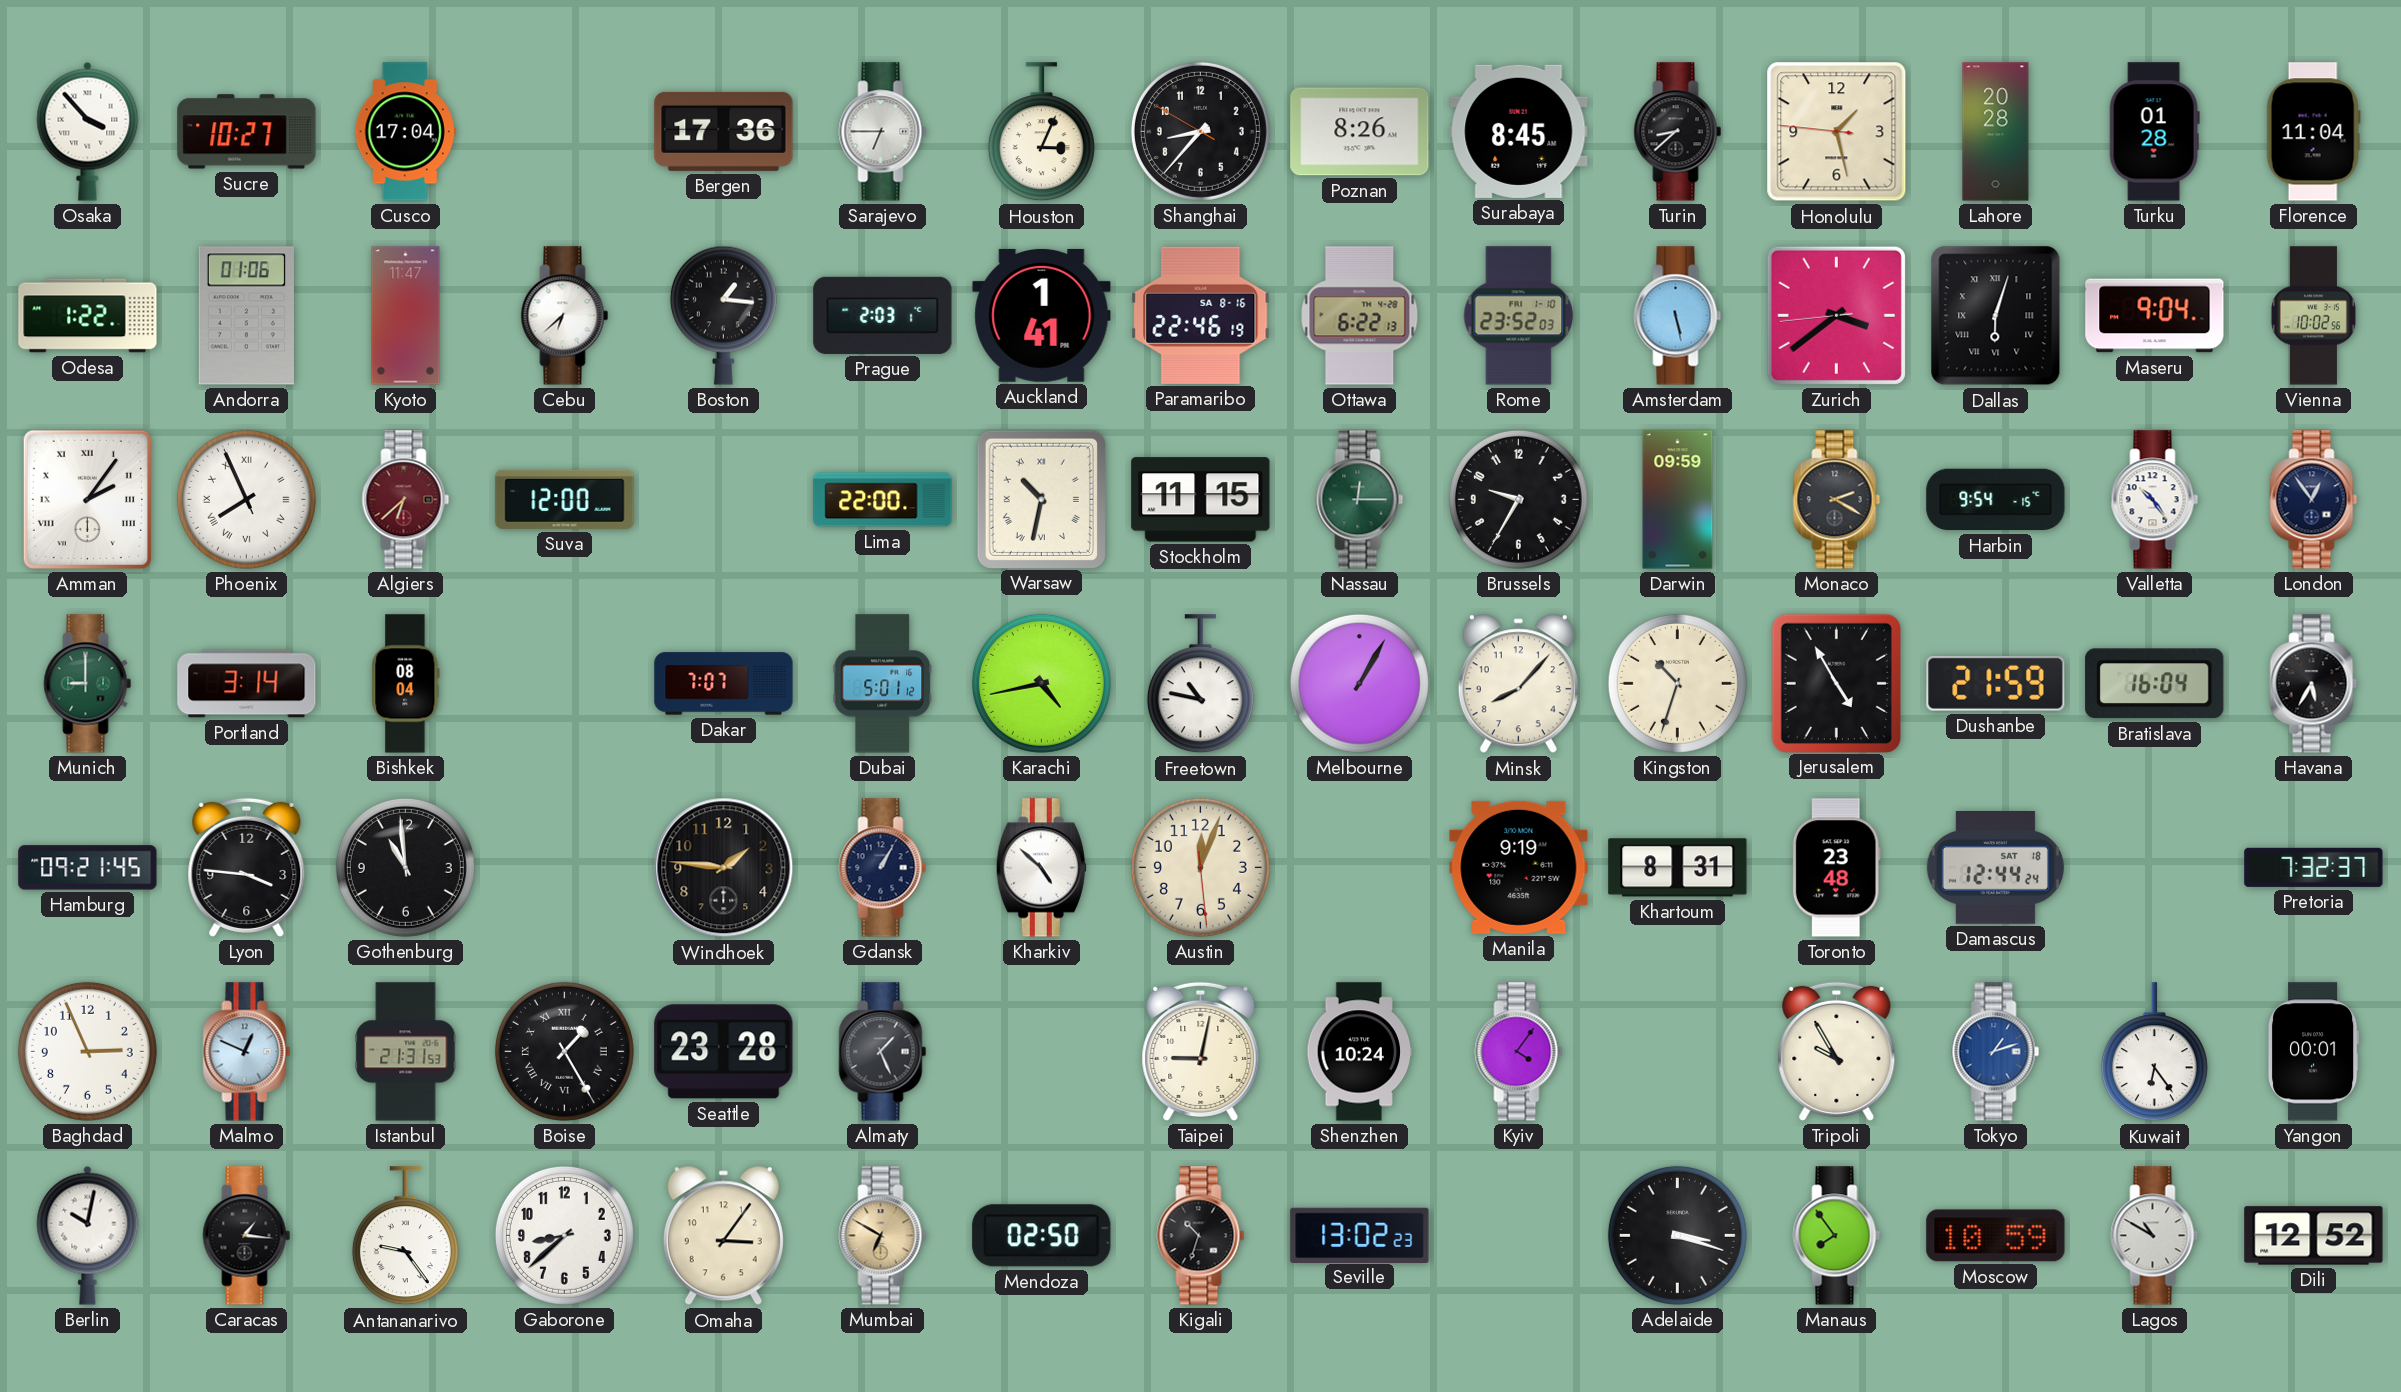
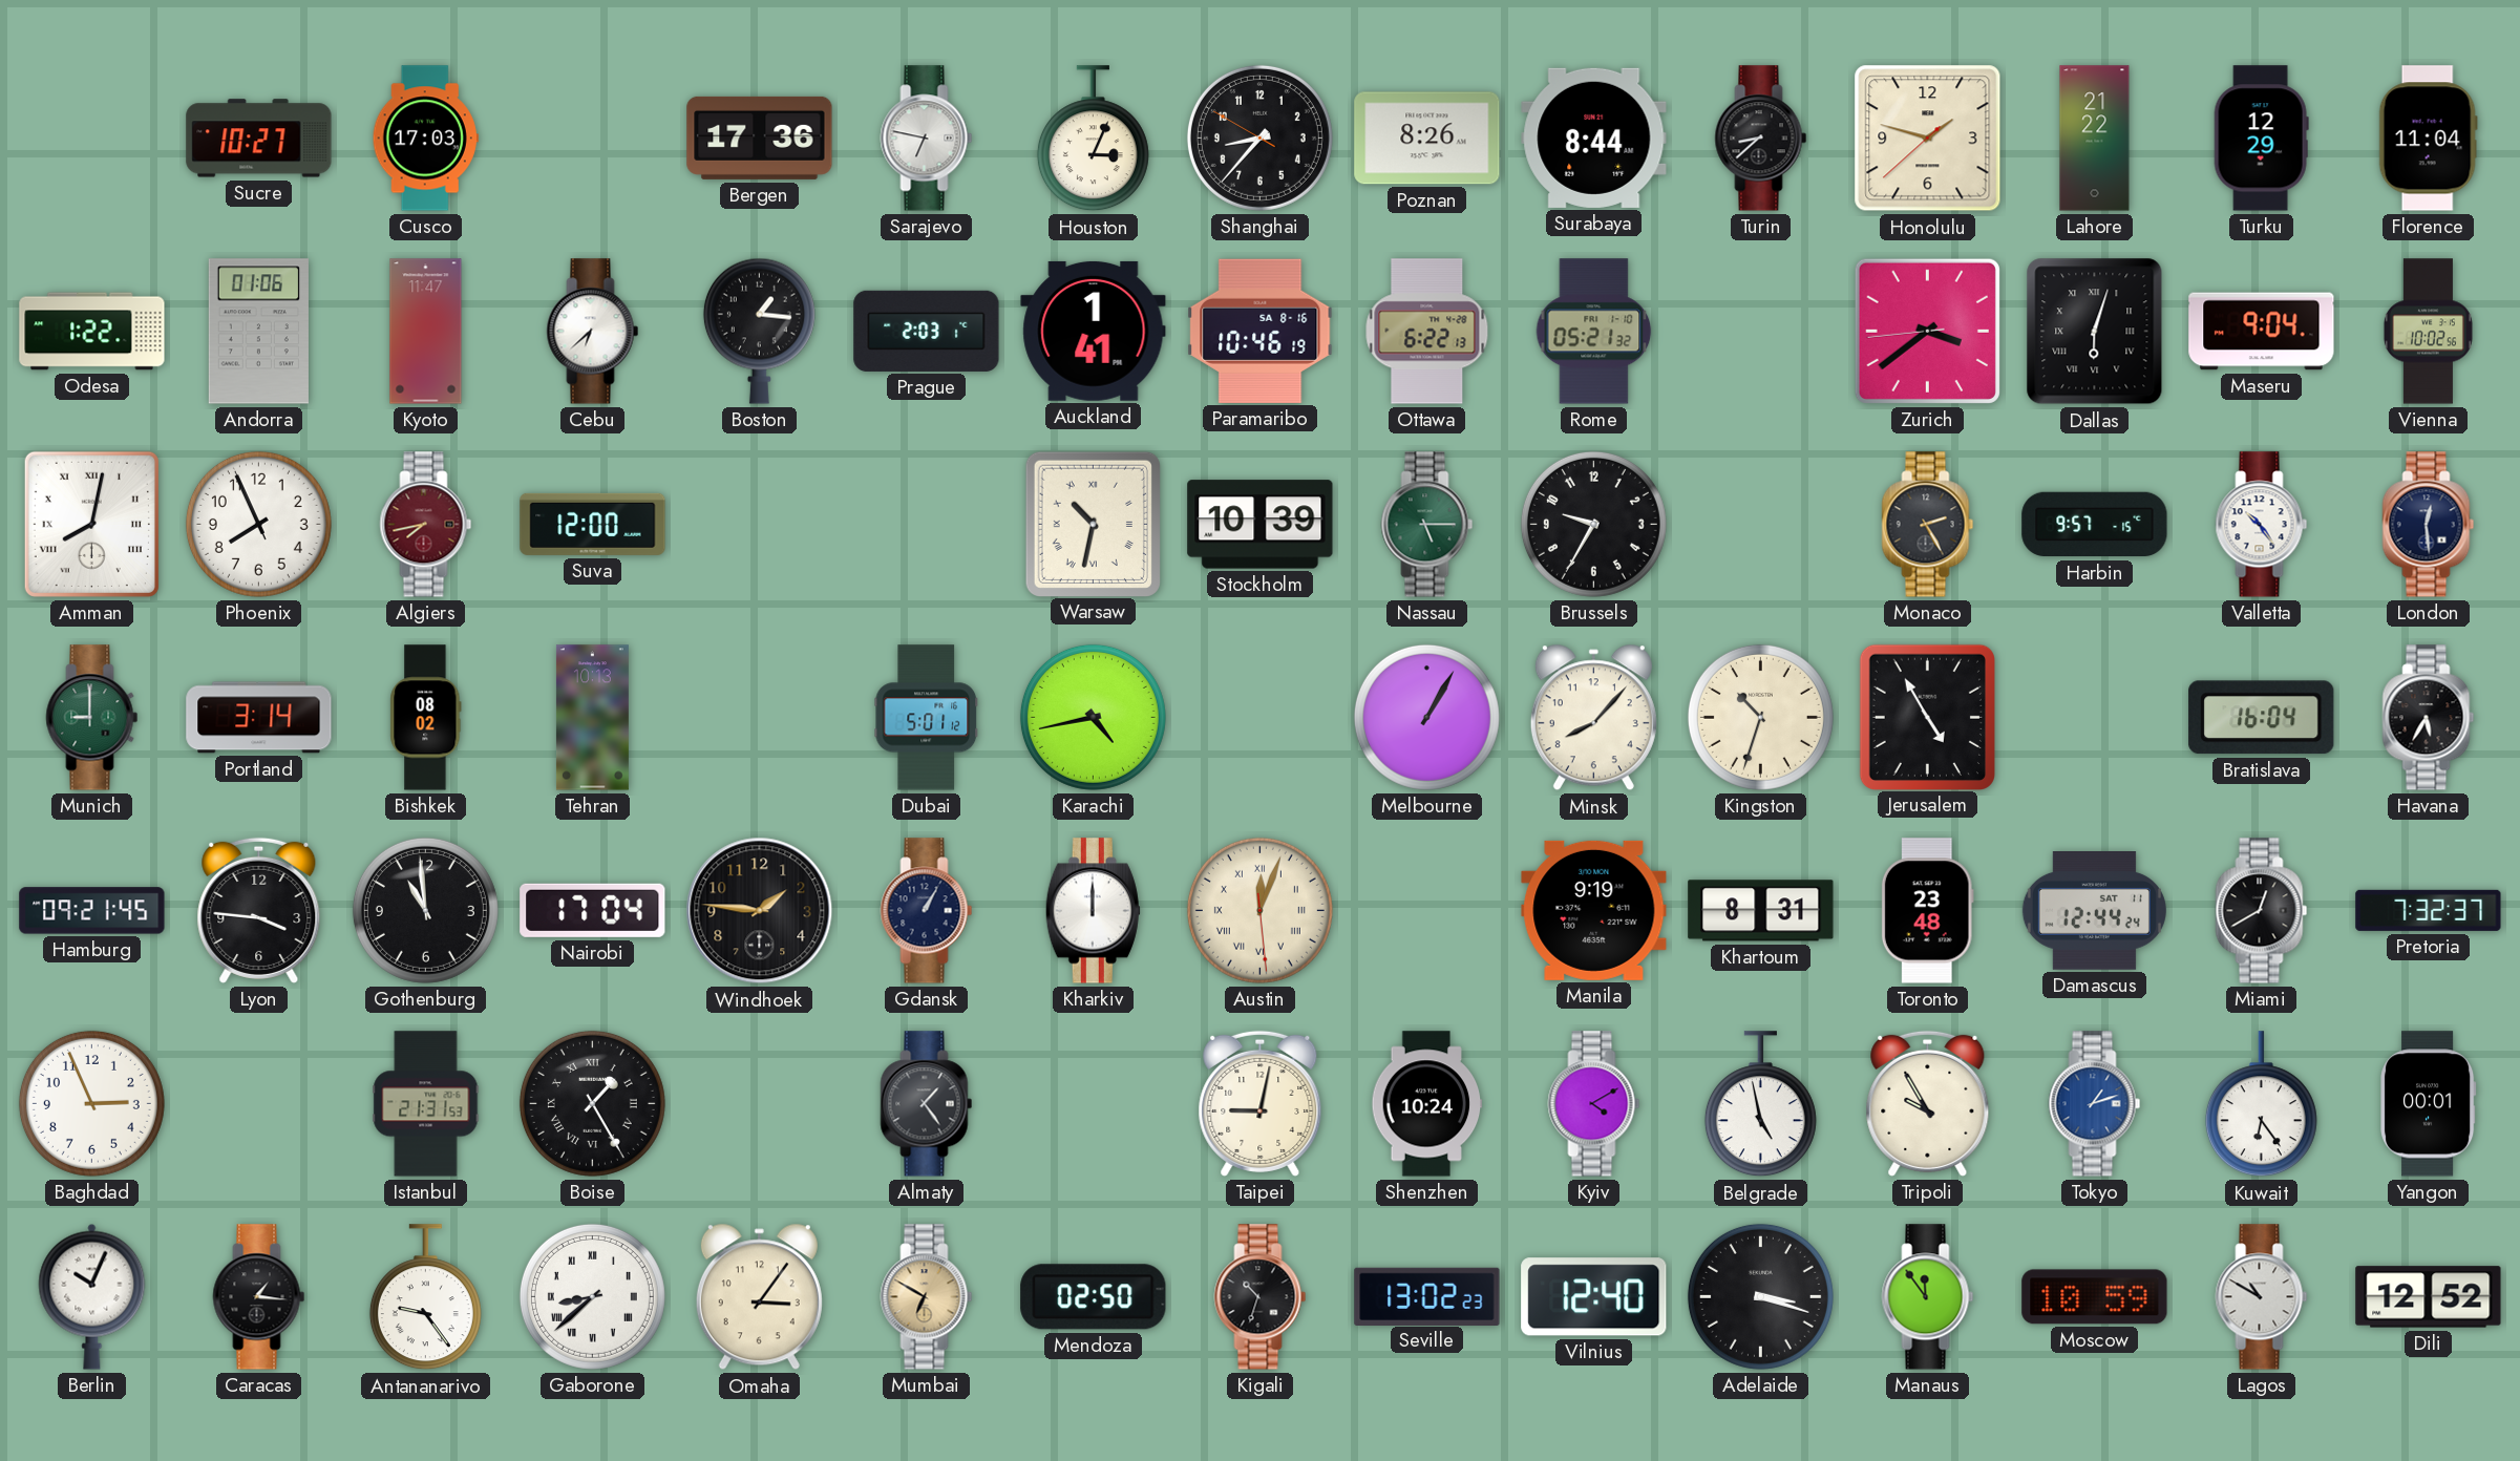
Osaka: 3:53 -> none
Cusco: 17:04 -> 17:03
Sarajevo: 6:45 -> 6:47
Surabaya: 8:45 -> 8:44
Honolulu: 1:27 -> 1:47
Lahore: 20:28 -> 21:22
Turku: 01:28 -> 12:29
Paramaribo: 22:46 -> 10:46
Rome: 23:52 -> 05:21
Amsterdam: 5:28 -> none
Amman: 2:06 -> 8:02
Phoenix numerals: Roman -> Arabic
Algiers: 6:38 -> 7:43
Lima: 22:00 -> none
Stockholm: 11:15 -> 10:39
Nassau: 12:15 -> 5:15
Darwin: 09:59 -> none
Monaco: 2:20 -> 2:25
Harbin: 9:54 -> 9:57
London: 12:54 -> 12:29
Bishkek: 08:04 -> 08:02
Tehran: none -> 10:13
Dakar: 7:07 -> none
Freetown: 10:47 -> none
Dushanbe: 21:59 -> none
Nairobi: none -> 17:04
Kharkiv: 4:52 -> 12:00
Austin numerals: Arabic -> Roman
Damascus date: SAT 18 -> SAT 11
Miami: none -> 12:40
Malmo: 12:49 -> none
Seattle: 23:28 -> none
Almaty: 1:26 -> 1:24
Kyiv: 4:06 -> 4:10
Belgrade: none -> 4:58
Berlin: 10:02 -> 10:04
Gaborone numerals: Arabic -> Roman
Vilnius: none -> 12:40
Manaus: 7:54 -> 11:54
